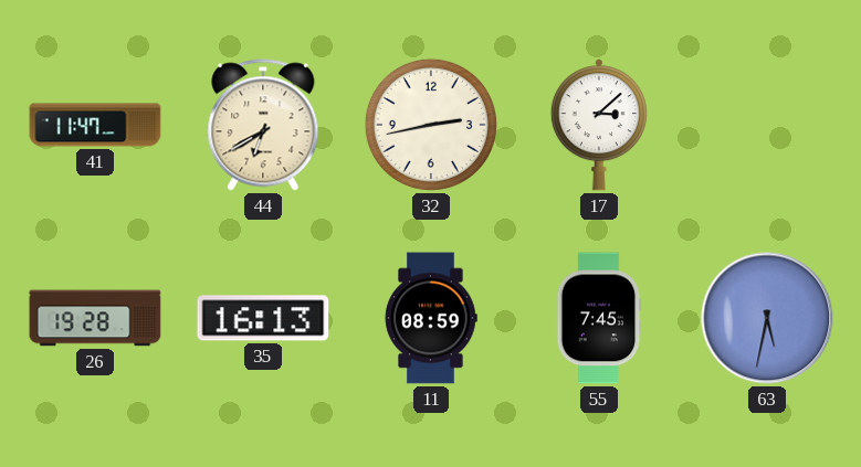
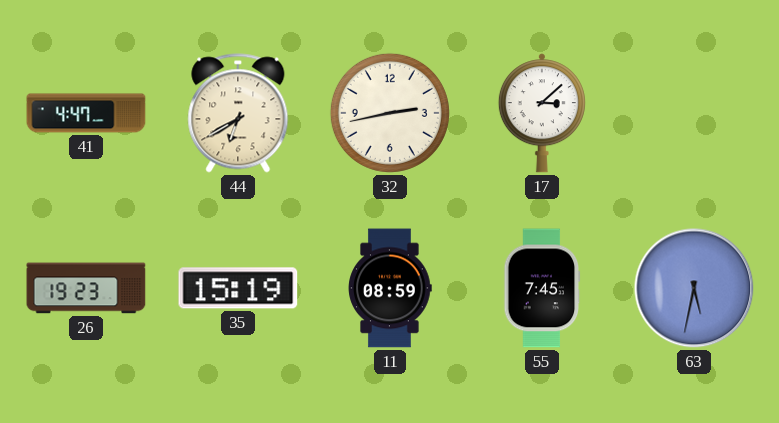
41: 11:47 -> 4:47
26: 19:28 -> 19:23
35: 16:13 -> 15:19
